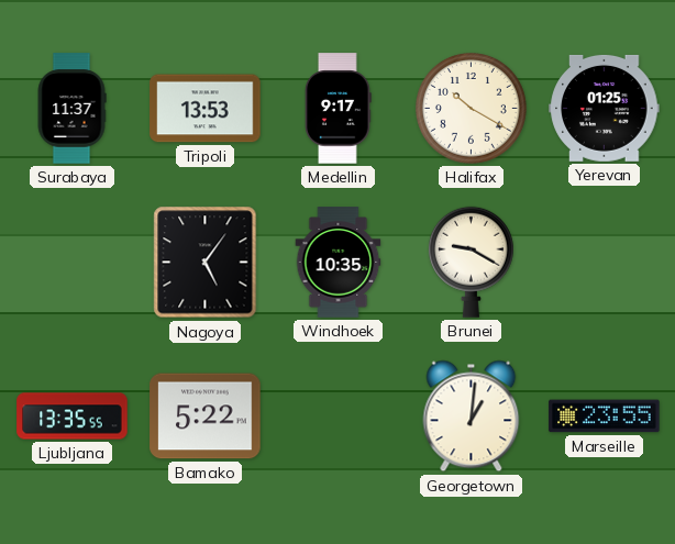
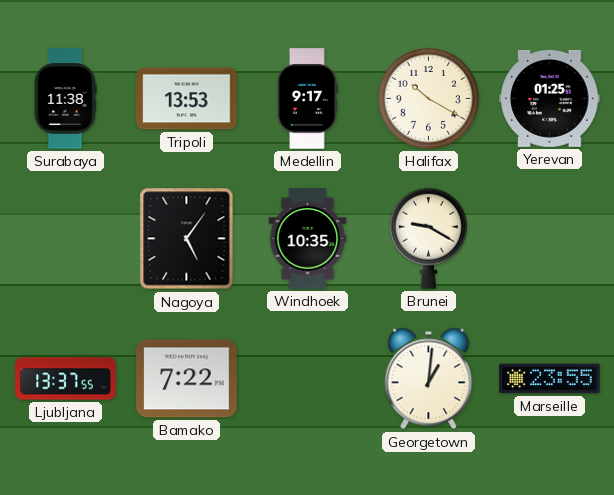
Surabaya: 11:37 -> 11:38
Ljubljana: 13:35 -> 13:37
Bamako: 5:22 -> 7:22
